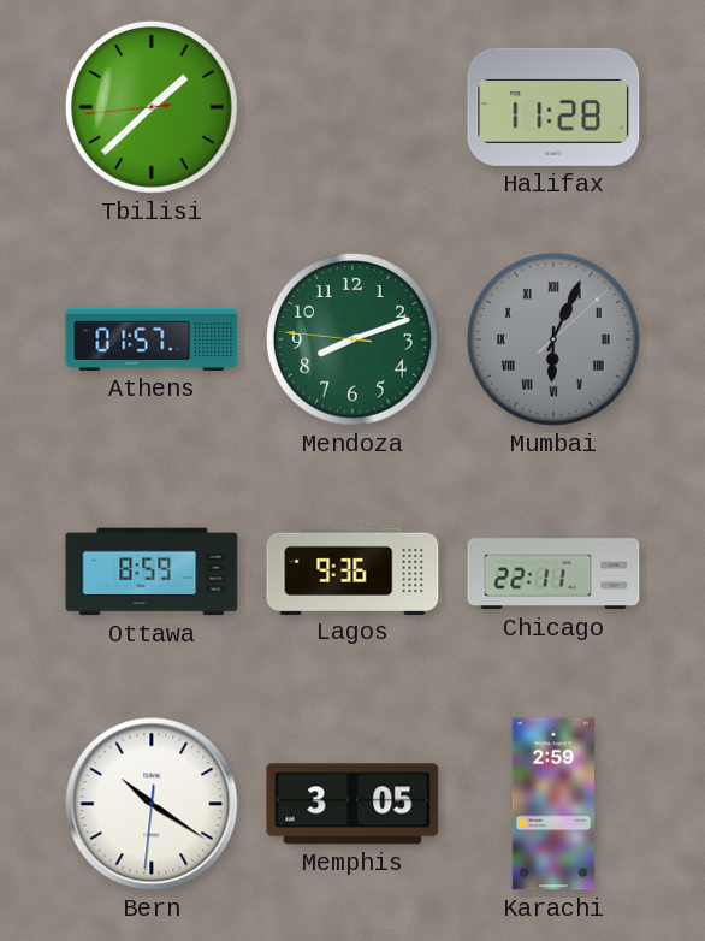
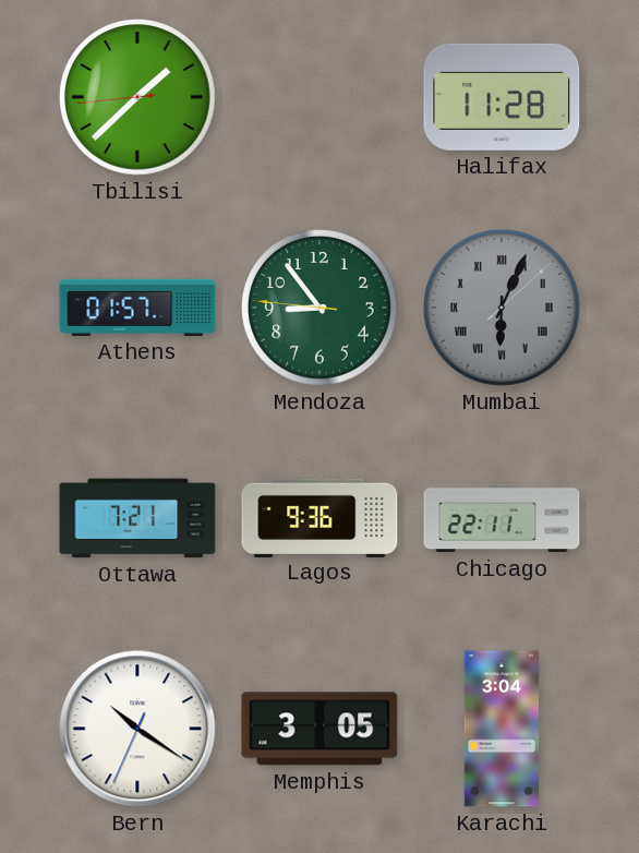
Mendoza: 8:11 -> 8:53
Ottawa: 8:59 -> 7:21
Bern: 10:20:31 -> 10:20:34
Karachi: 2:59 -> 3:04
